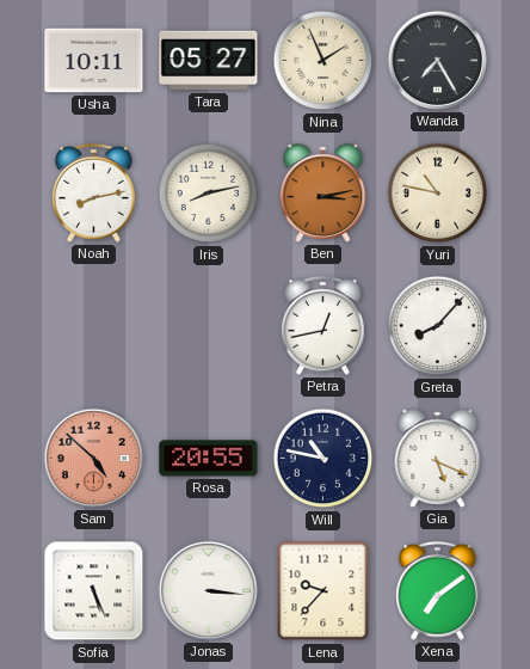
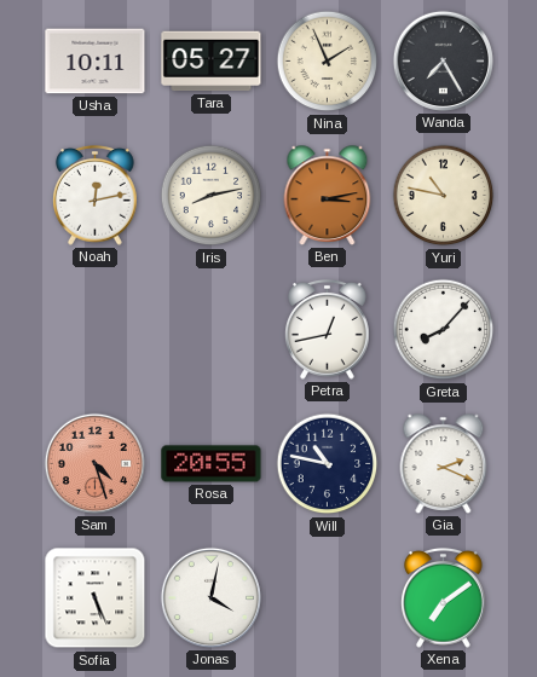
Noah: 8:13 -> 12:13
Sam: 4:52 -> 4:27
Gia: 5:19 -> 2:19
Jonas: 3:16 -> 4:02
Lena: 9:37 -> none
